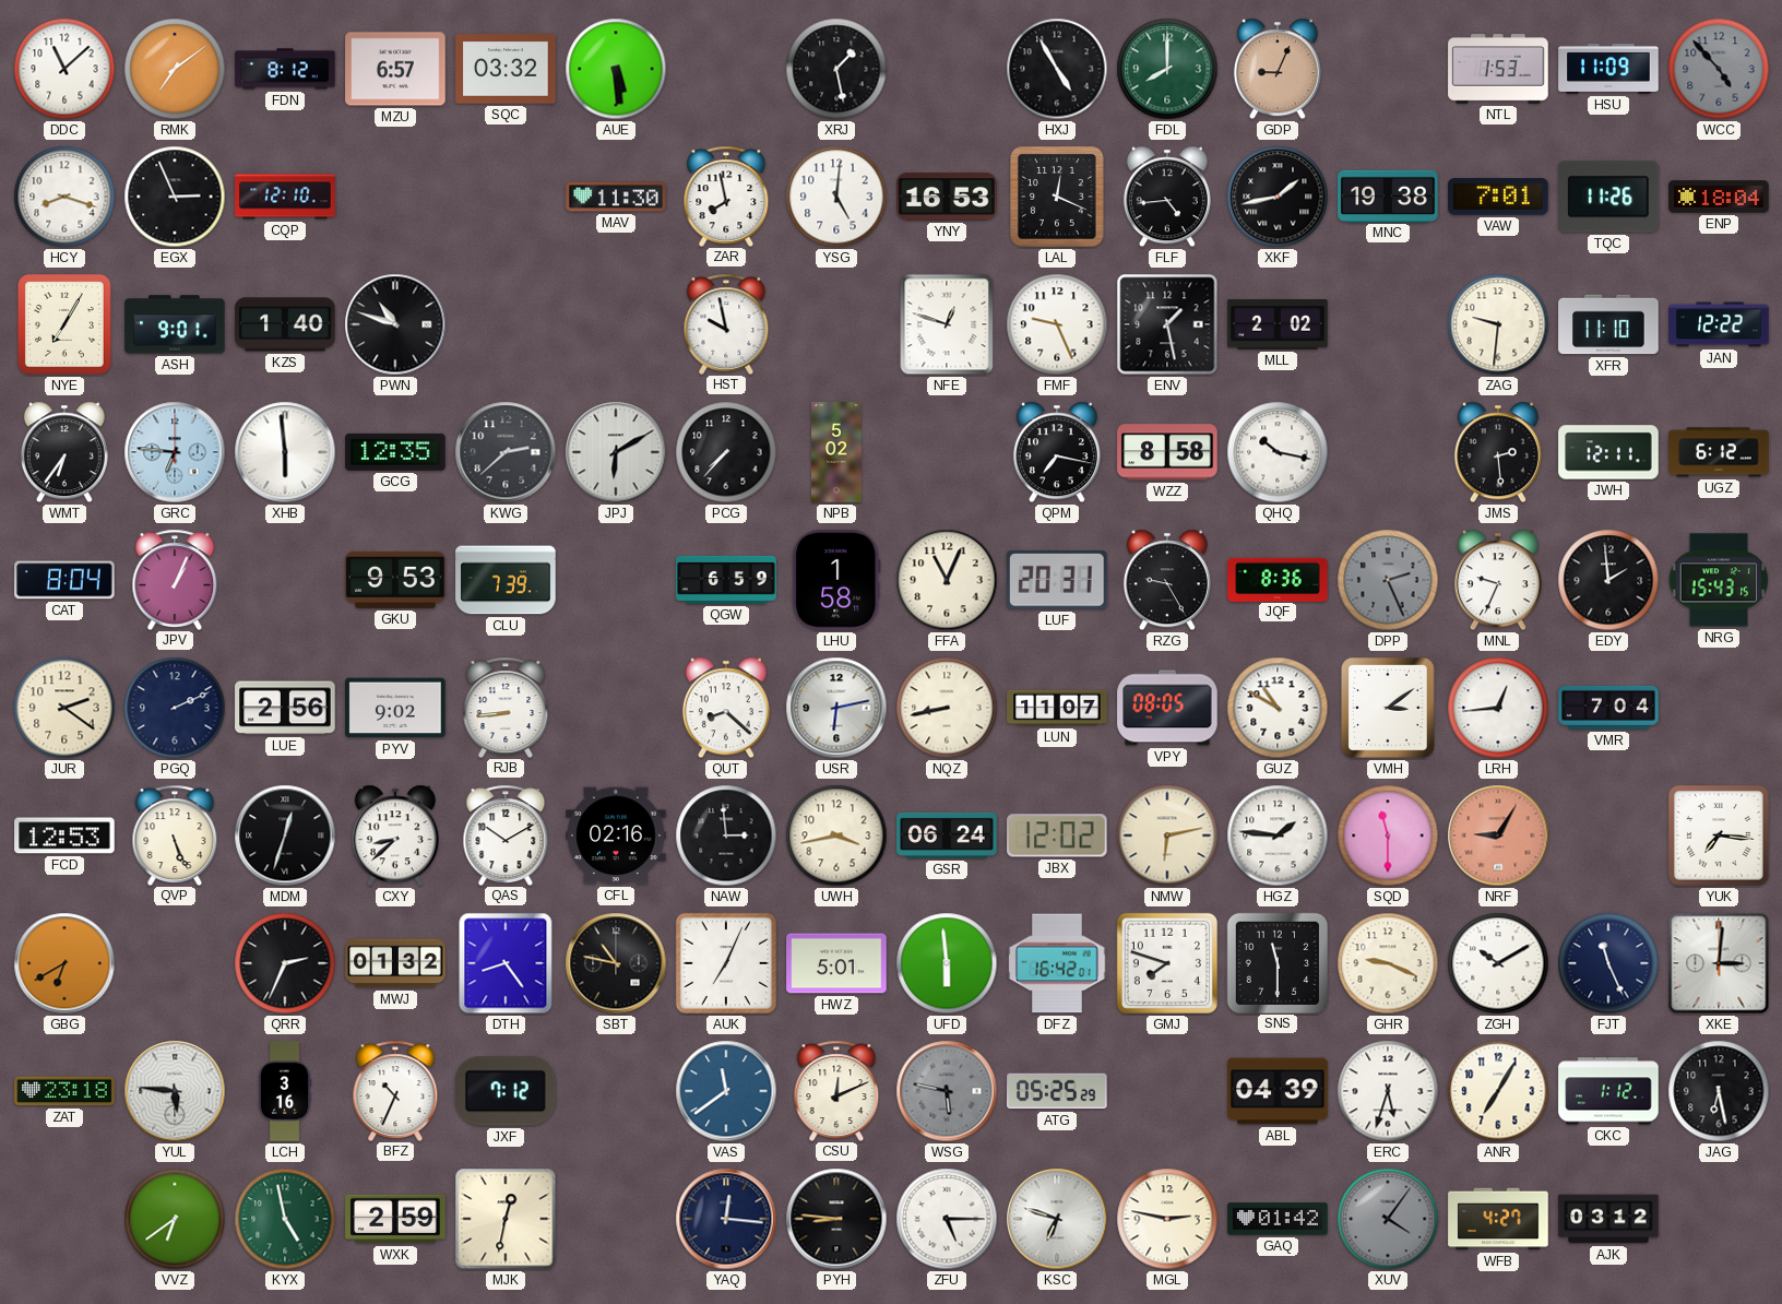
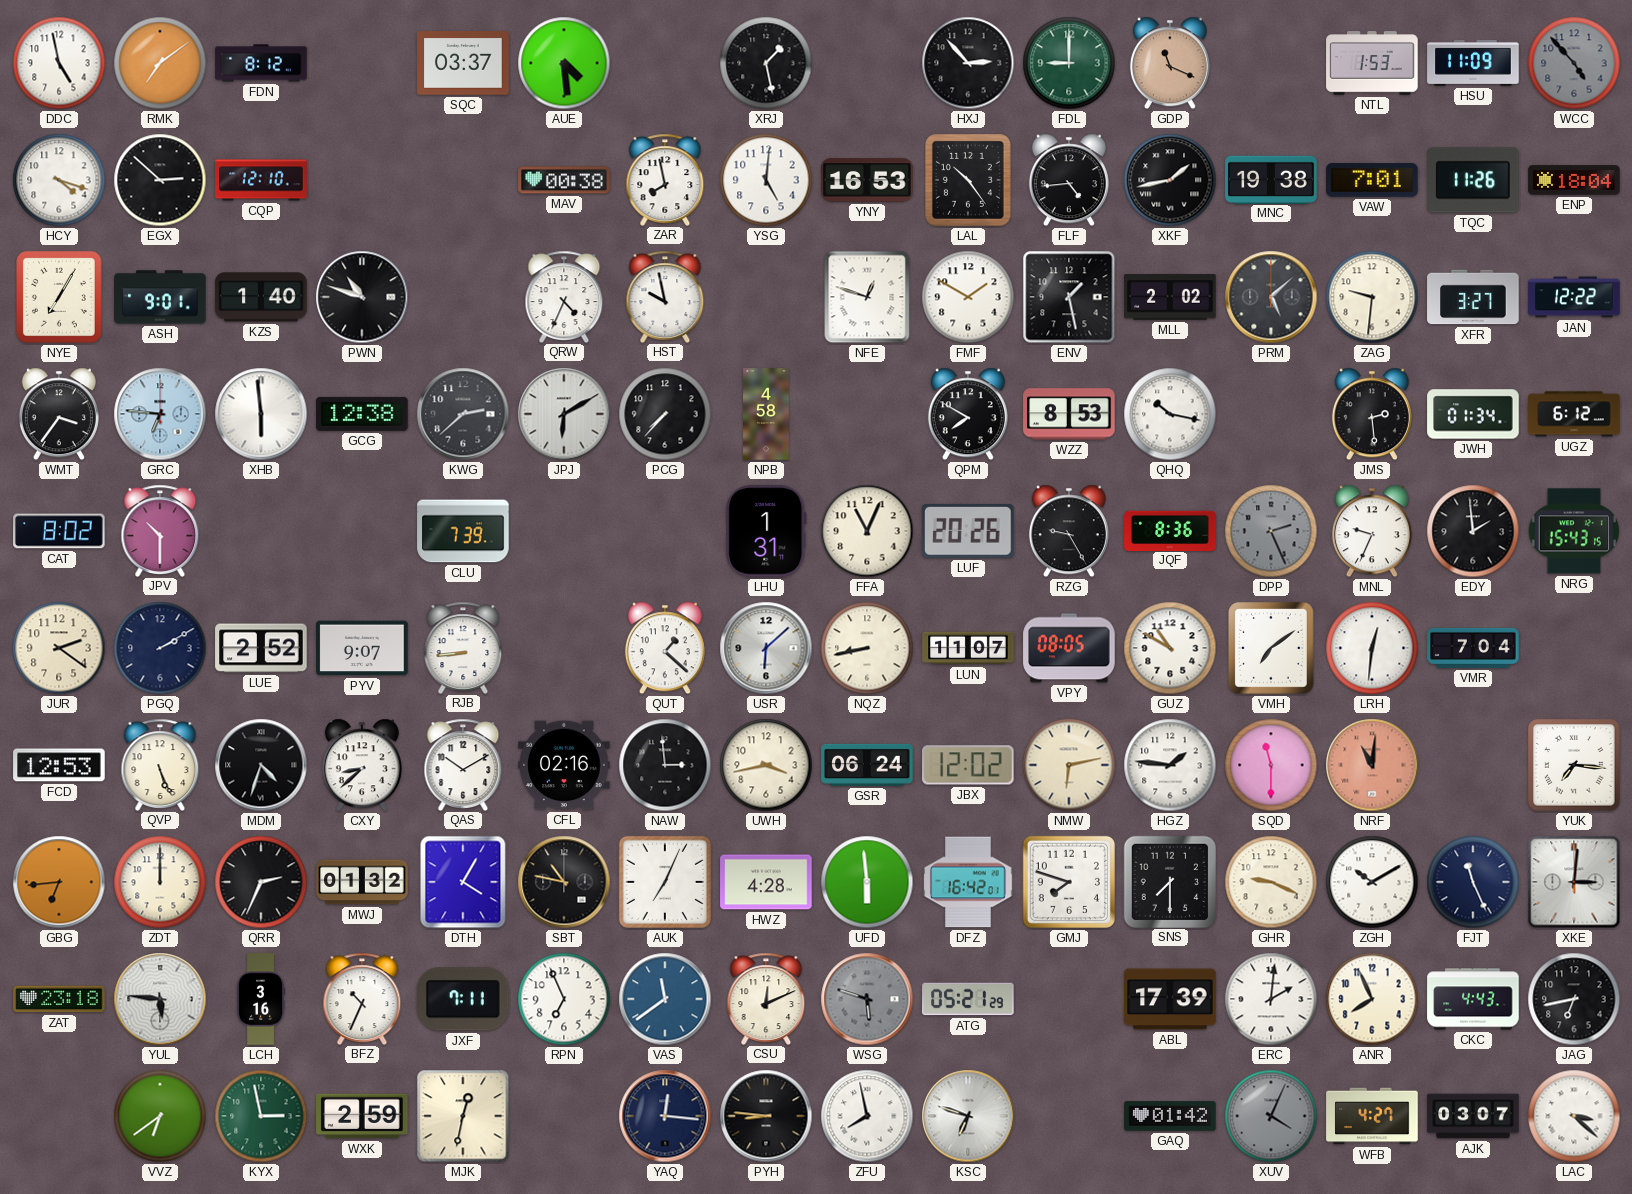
DDC: 11:08 -> 4:58
MZU: 6:57 -> none
SQC: 03:32 -> 03:37
AUE: 5:29 -> 4:29
HXJ: 4:55 -> 2:53
FDL: 8:00 -> 9:00
GDP: 9:04 -> 11:19
HCY: 8:18 -> 4:18
EGX: 2:56 -> 2:52
MAV: 11:30 -> 00:38
LAL: 12:19 -> 10:24
QRW: none -> 4:34
FMF: 9:26 -> 1:50
PRM: none -> 5:08
XFR: 11:10 -> 3:27
WMT: 6:36 -> 3:36
GCG: 12:35 -> 12:38
NPB: 5:02 -> 4:58
QPM: 7:17 -> 7:50
WZZ: 8:58 -> 8:53
JWH: 12:11 -> 01:34
CAT: 8:04 -> 8:02
JPV: 1:04 -> 10:30
GKU: 9:53 -> none
QGW: 6:59 -> none
LHU: 1:58 -> 1:31
LUF: 20:31 -> 20:26
PGQ: 2:11 -> 2:10
LUE: 2:56 -> 2:52
PYV: 9:02 -> 9:07
QUT: 8:22 -> 1:22
USR: 6:13 -> 6:08
VMH: 3:09 -> 7:09
LRH: 12:44 -> 12:31
MDM: 12:33 -> 4:33
NRF: 9:05 -> 11:01
GBG: 6:40 -> 6:44
ZDT: none -> 12:00
DTH: 8:24 -> 4:05
HWZ: 5:01 -> 4:28
SNS: 11:30 -> 7:30
JXF: 7:12 -> 7:11
RPN: none -> 6:56
WSG: 5:47 -> 5:48
ATG: 05:25 -> 05:21
ABL: 04:39 -> 17:39
ERC: 5:33 -> 2:01
ANR: 7:05 -> 7:56
CKC: 1:12 -> 4:43
JAG: 6:28 -> 6:43
KYX: 4:58 -> 2:58
ZFU: 5:15 -> 7:58
MGL: 2:47 -> none
XUV: 4:06 -> 4:04
AJK: 03:12 -> 03:07
LAC: none -> 3:22
